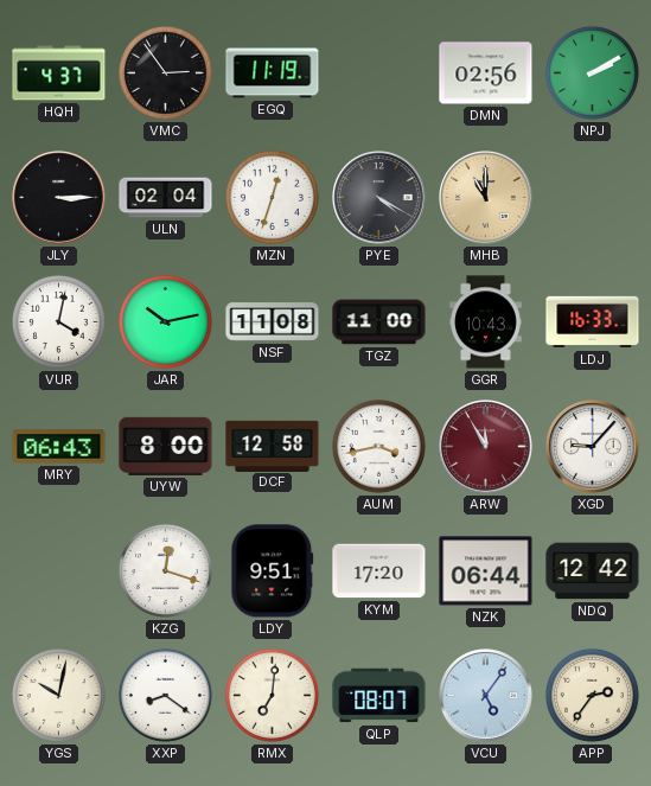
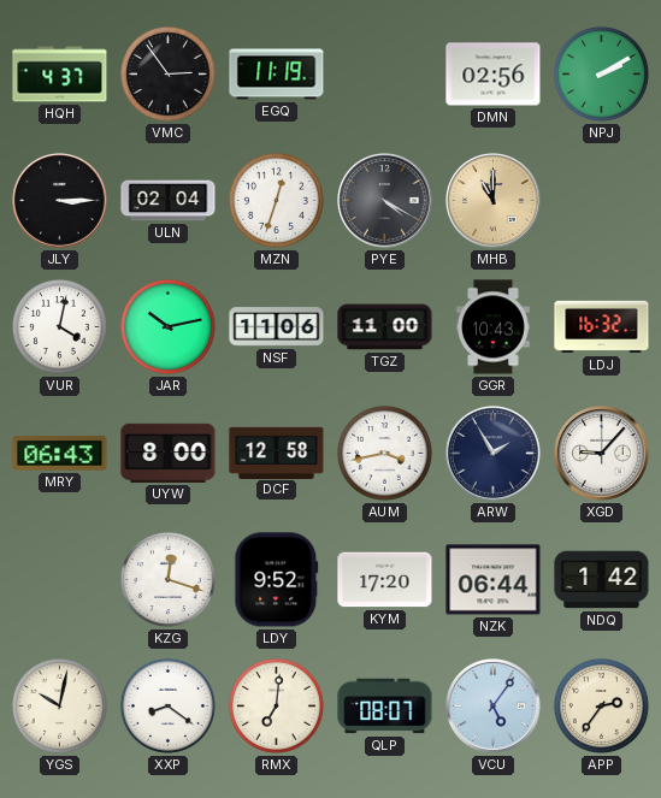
NSF: 11:08 -> 11:06
LDJ: 16:33 -> 16:32
ARW: 11:55 -> 1:55
ARW dial: burgundy -> navy
LDY: 9:51 -> 9:52
NDQ: 12:42 -> 1:42
